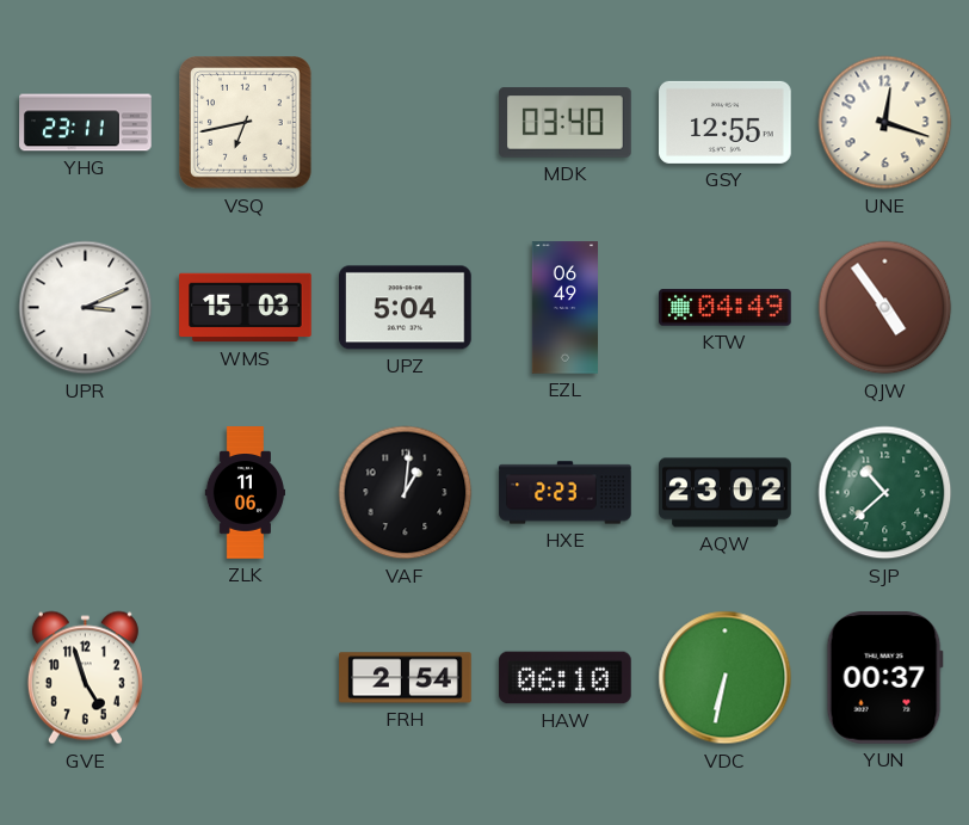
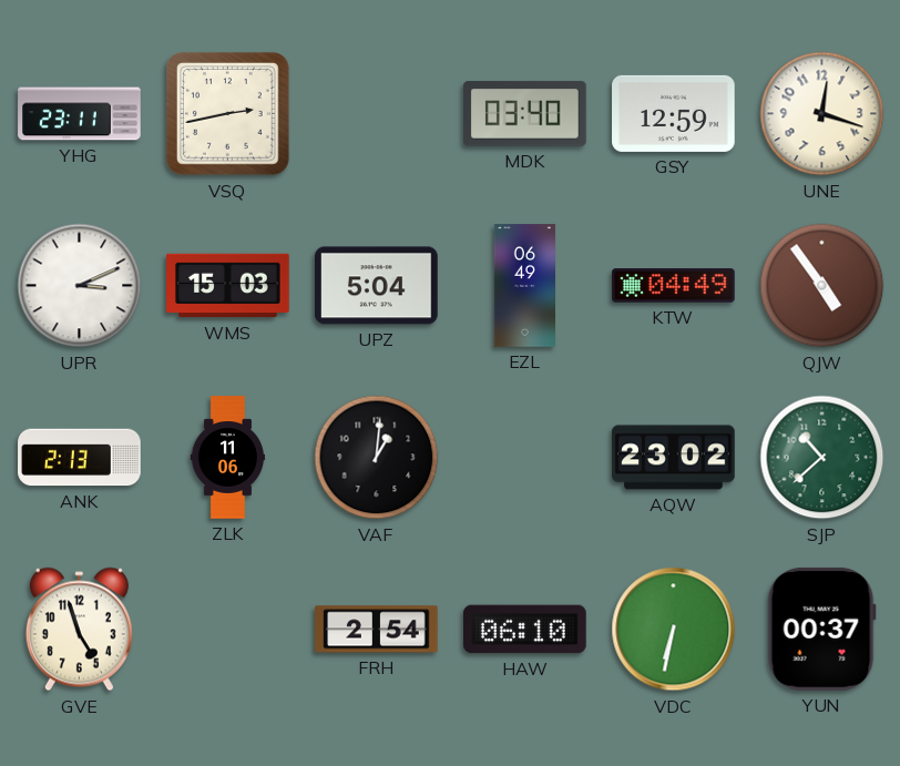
VSQ: 6:43 -> 2:43
GSY: 12:55 -> 12:59
ANK: none -> 2:13
HXE: 2:23 -> none
